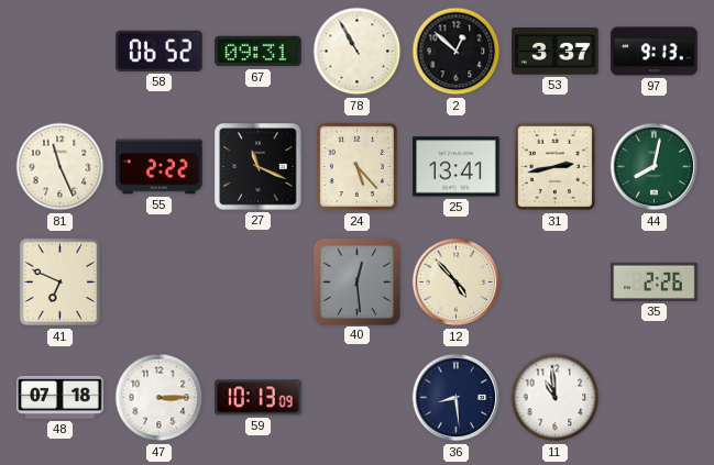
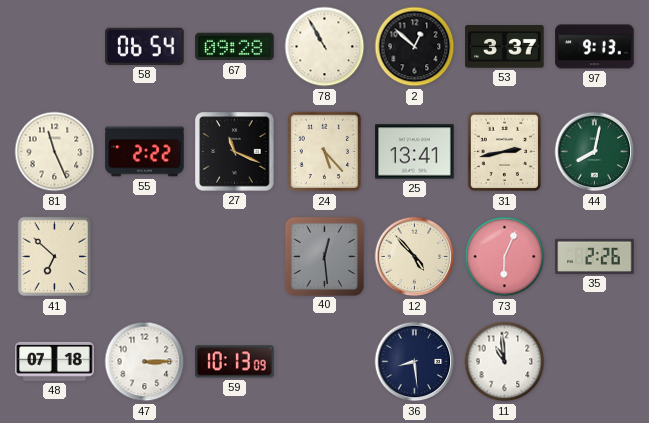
58: 06:52 -> 06:54
67: 09:31 -> 09:28
41: 6:49 -> 6:52
73: none -> 6:04
